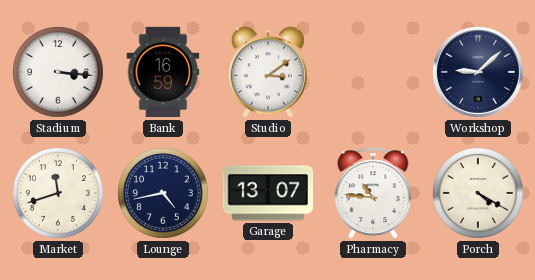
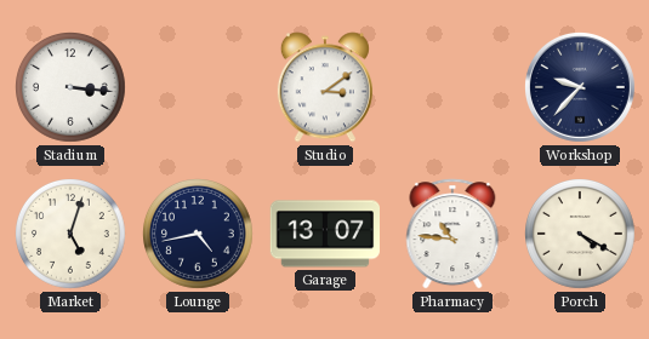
Bank: 16:59 -> none
Workshop: 9:08 -> 9:37
Market: 11:42 -> 5:03
